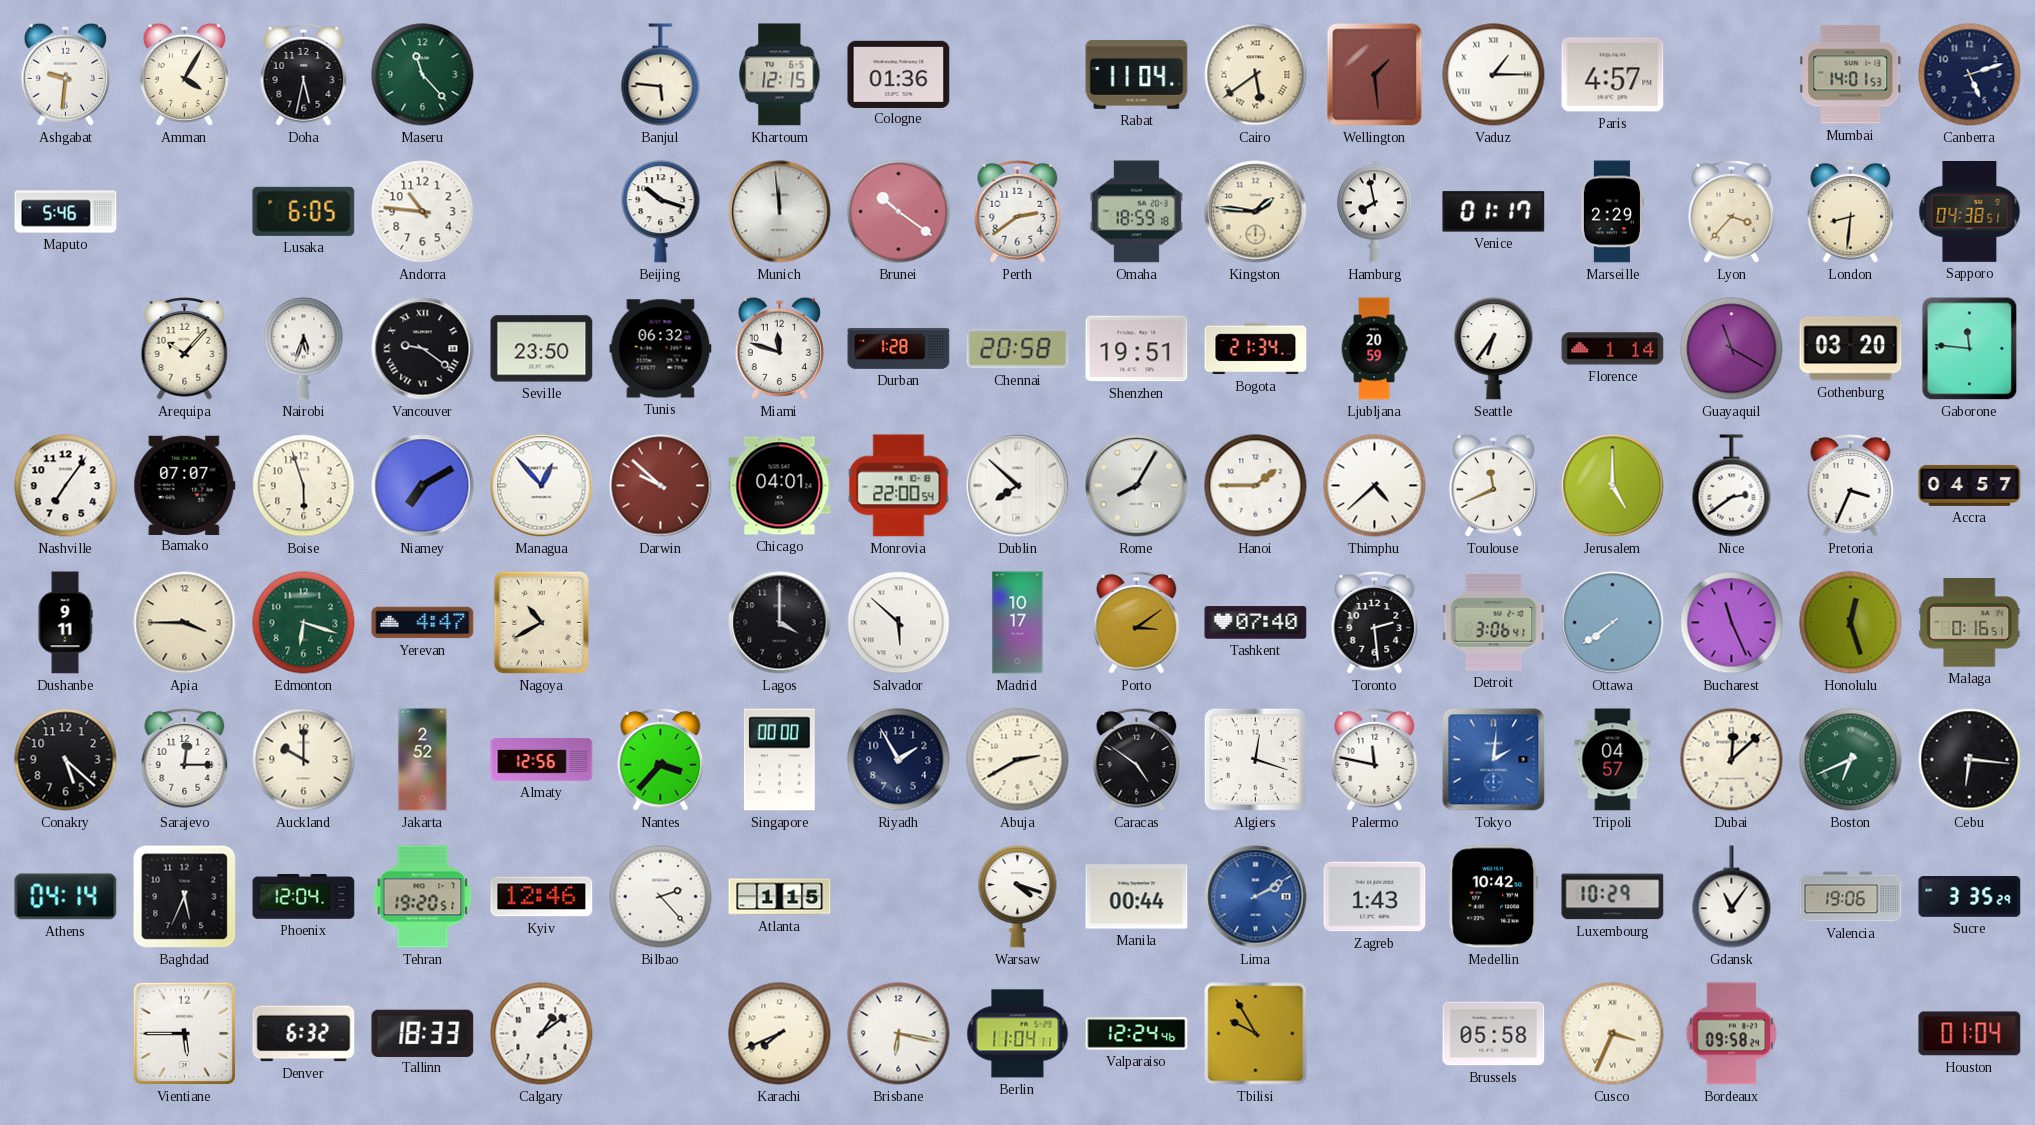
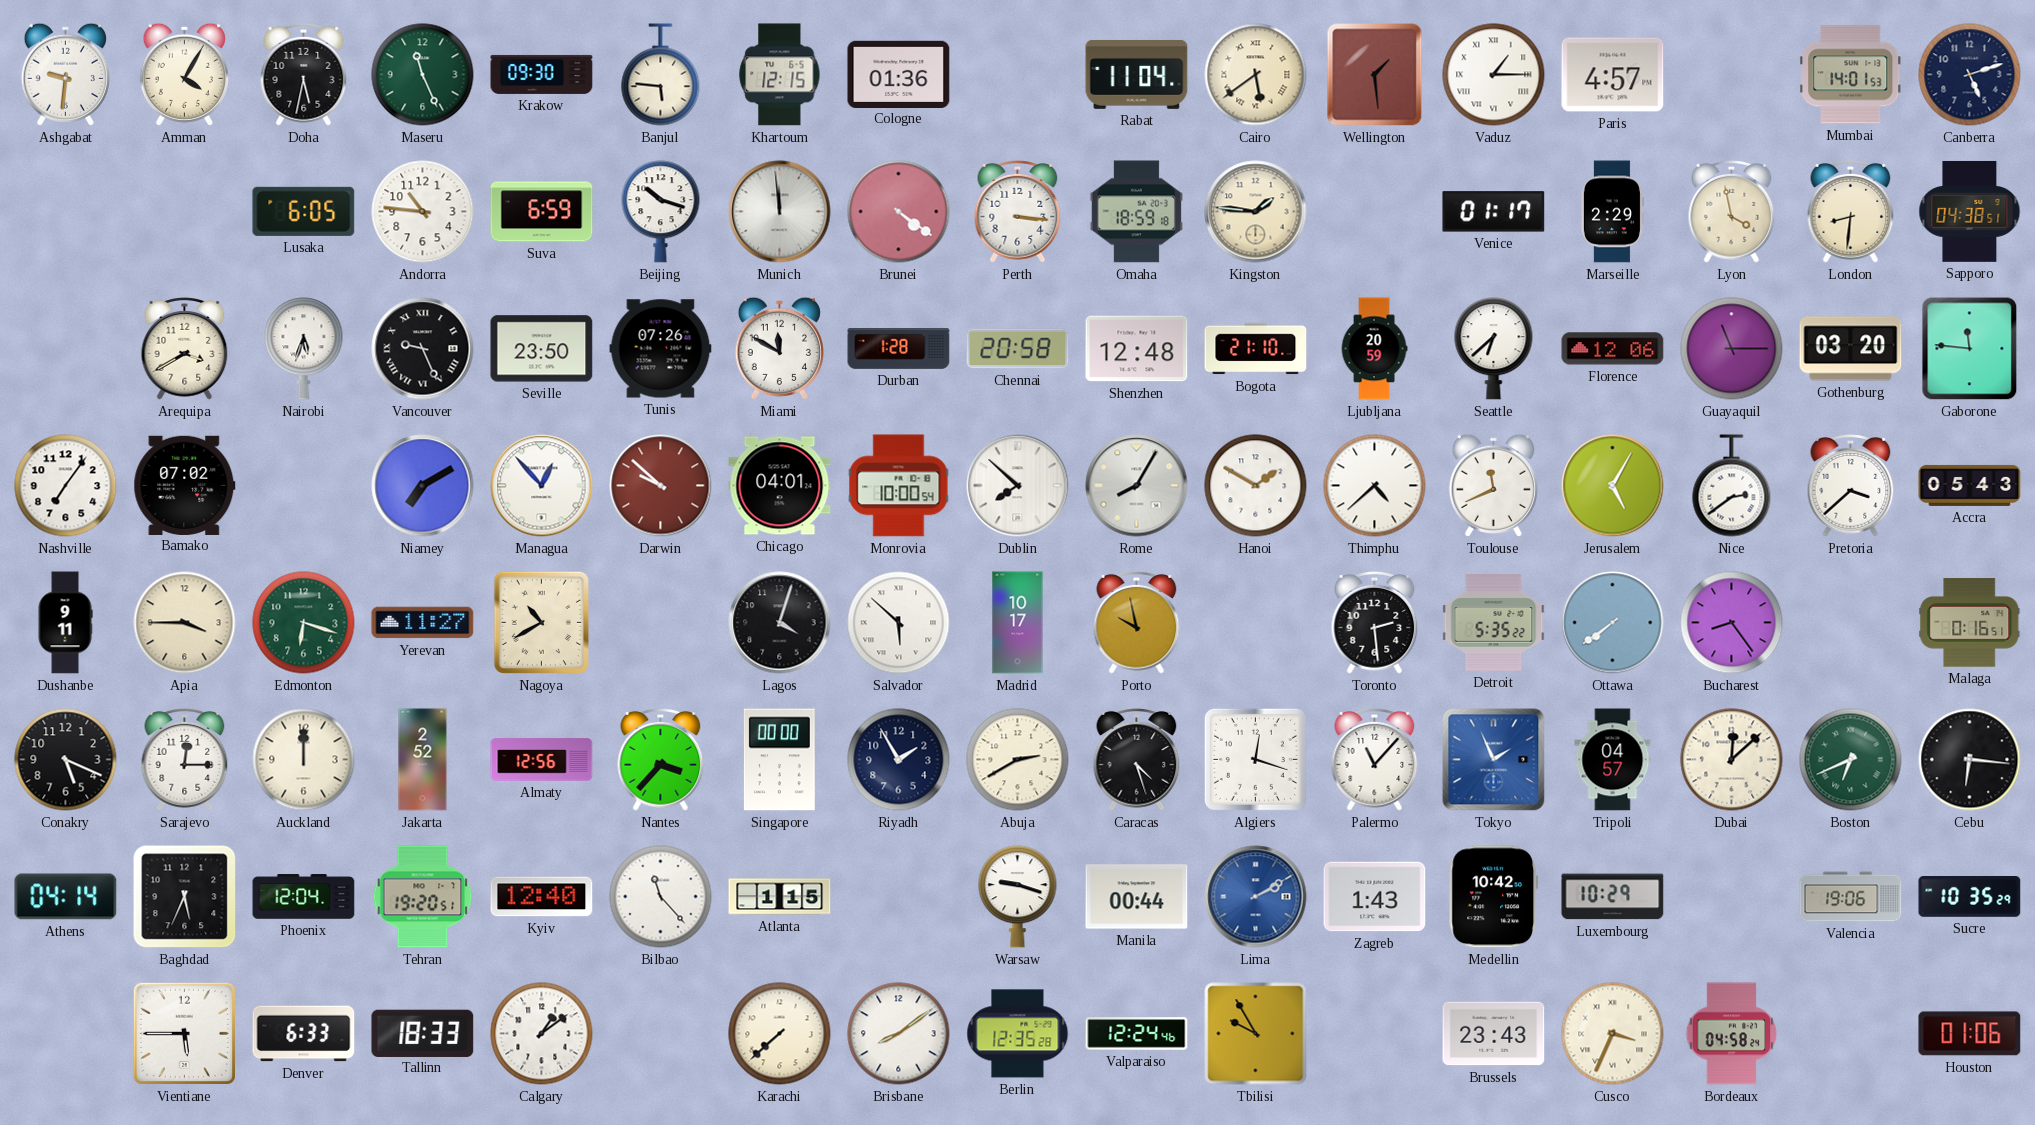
Maseru: 11:23 -> 11:26
Krakow: none -> 09:30
Maputo: 5:46 -> none
Suva: none -> 6:59
Brunei: 10:21 -> 4:21
Perth: 2:39 -> 3:16
Hamburg: 7:58 -> none
Lyon: 3:37 -> 3:58
Arequipa: 10:07 -> 3:40
Vancouver: 9:21 -> 9:26
Tunis: 06:32 -> 07:26
Miami: 11:48 -> 11:50
Shenzhen: 19:51 -> 12:48
Bogota: 21:34 -> 21:10
Seattle: 6:36 -> 6:38
Florence: 1:14 -> 12:06
Guayaquil: 11:20 -> 11:15
Bamako: 07:07 -> 07:02
Boise: 5:57 -> none
Monrovia: 22:00 -> 10:00
Hanoi: 1:45 -> 1:50
Jerusalem: 5:00 -> 5:05
Pretoria: 3:34 -> 3:38
Accra: 04:57 -> 05:43
Yerevan: 4:47 -> 11:27
Lagos: 4:00 -> 4:03
Porto: 3:09 -> 9:58
Tashkent: 07:40 -> none
Detroit: 3:06 -> 5:35
Bucharest: 11:26 -> 8:24
Honolulu: 12:27 -> none
Conakry: 5:22 -> 5:19
Auckland: 10:00 -> 12:00
Caracas: 4:51 -> 4:27
Palermo: 11:47 -> 11:07
Tokyo: 2:01 -> 1:56
Kyiv: 12:46 -> 12:40
Bilbao: 2:23 -> 11:23
Warsaw: 4:18 -> 9:18
Gdansk: 11:06 -> none
Sucre: 3:35 -> 10:35
Denver: 6:32 -> 6:33
Karachi: 7:41 -> 7:38
Brisbane: 6:17 -> 8:09
Berlin: 11:04 -> 12:35
Brussels: 05:58 -> 23:43
Bordeaux: 09:58 -> 04:58
Houston: 01:04 -> 01:06
